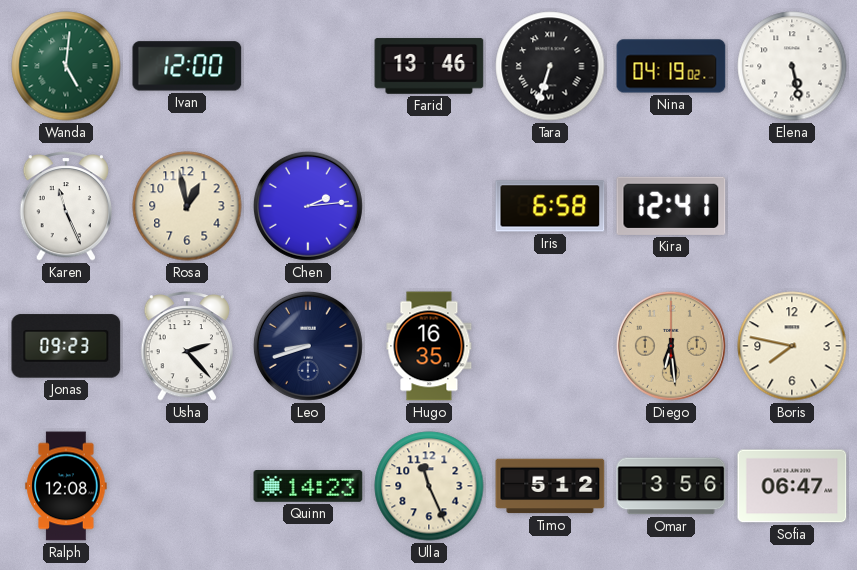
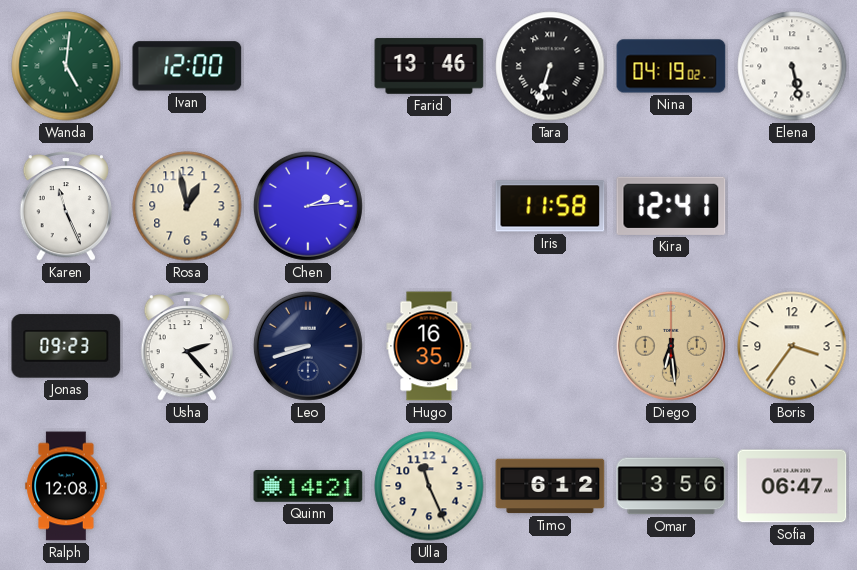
Iris: 6:58 -> 11:58
Boris: 7:47 -> 3:36
Quinn: 14:23 -> 14:21
Timo: 5:12 -> 6:12
